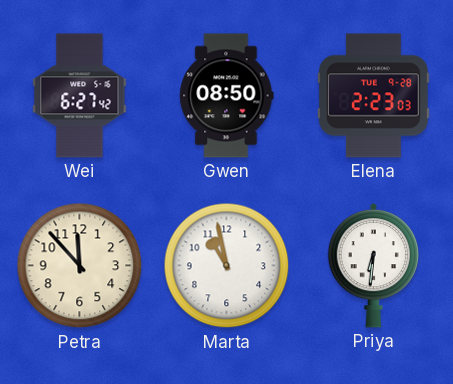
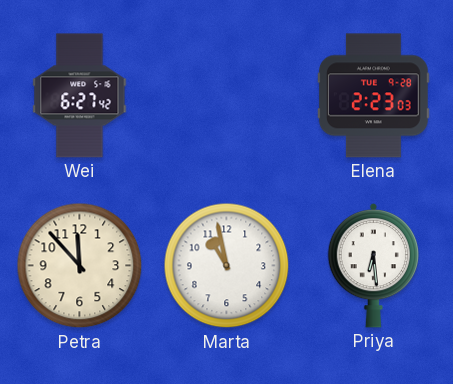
Gwen: 08:50 -> none
Priya: 6:31 -> 6:29
